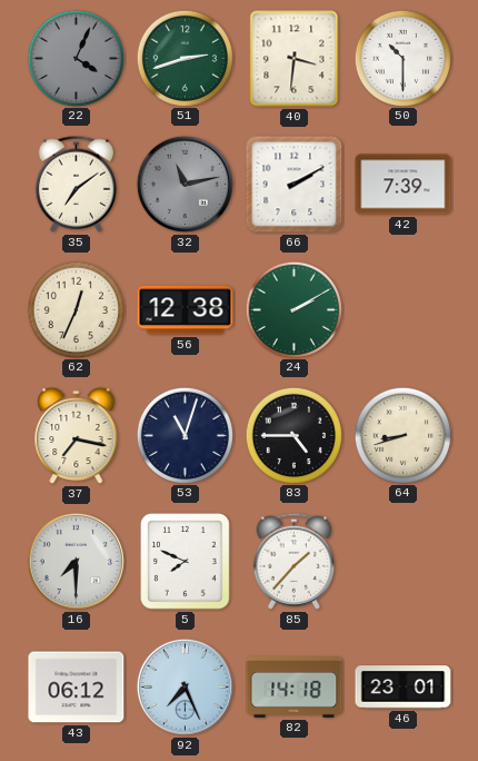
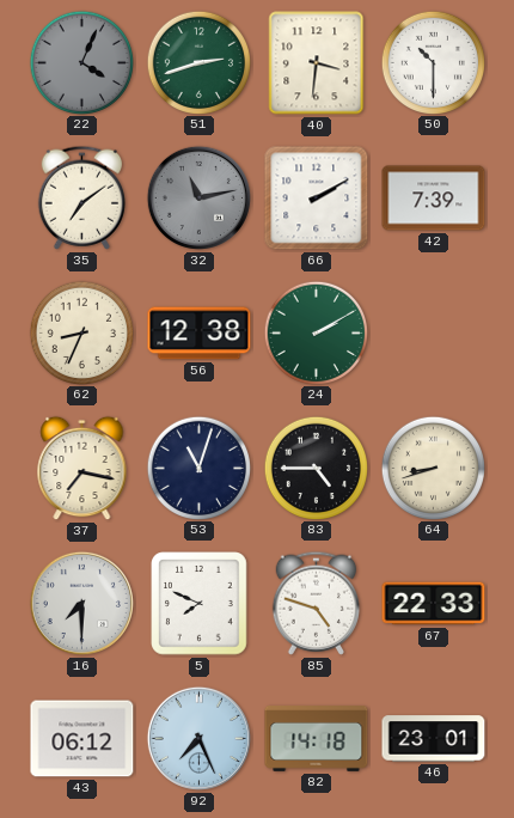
62: 12:34 -> 8:34
85: 1:37 -> 4:48
67: none -> 22:33
